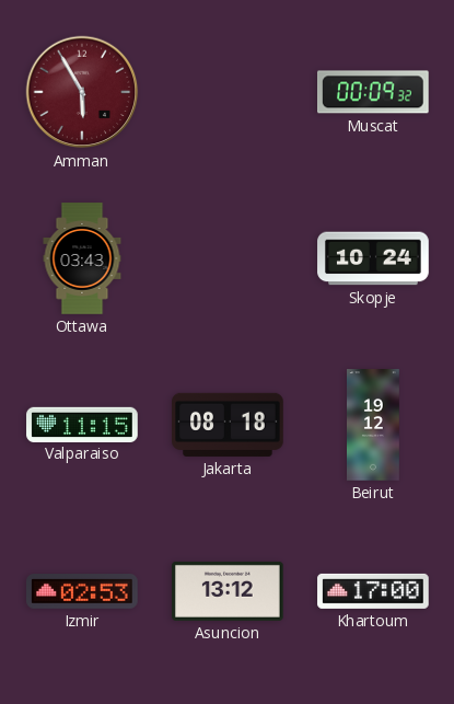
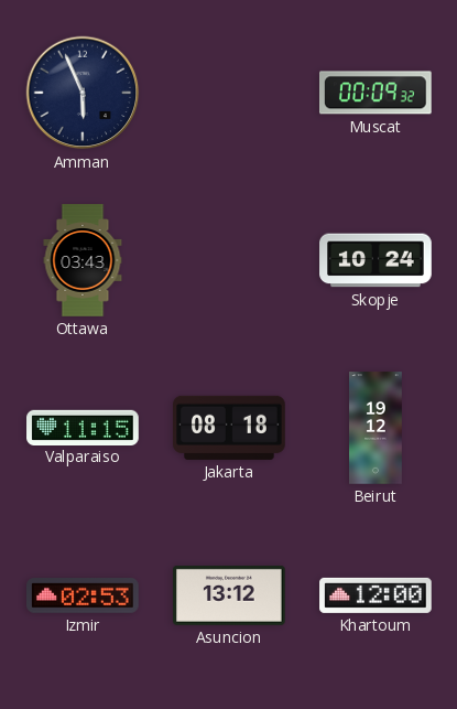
Amman: 5:55 -> 5:56
Amman dial: burgundy -> navy
Khartoum: 17:00 -> 12:00
